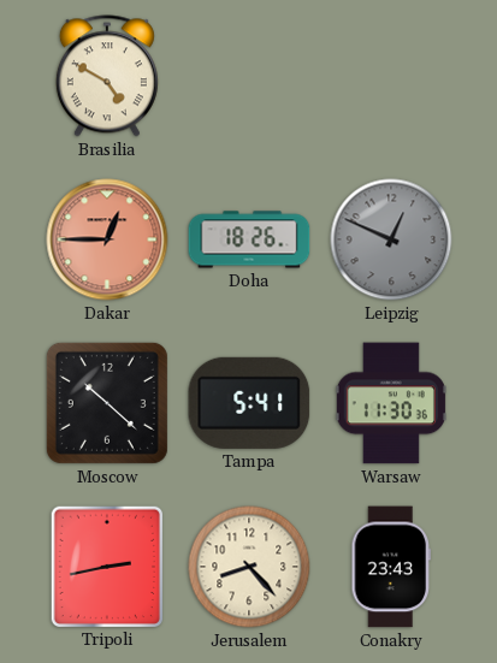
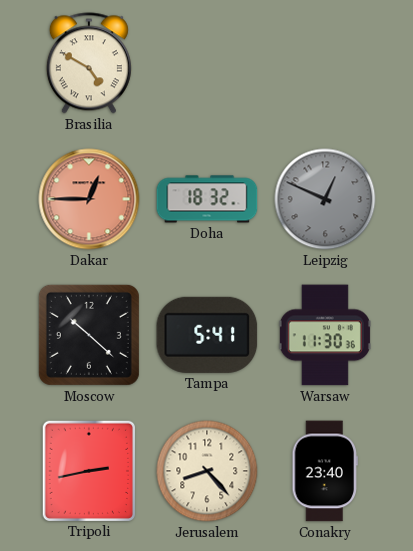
Doha: 18:26 -> 18:32
Conakry: 23:43 -> 23:40
